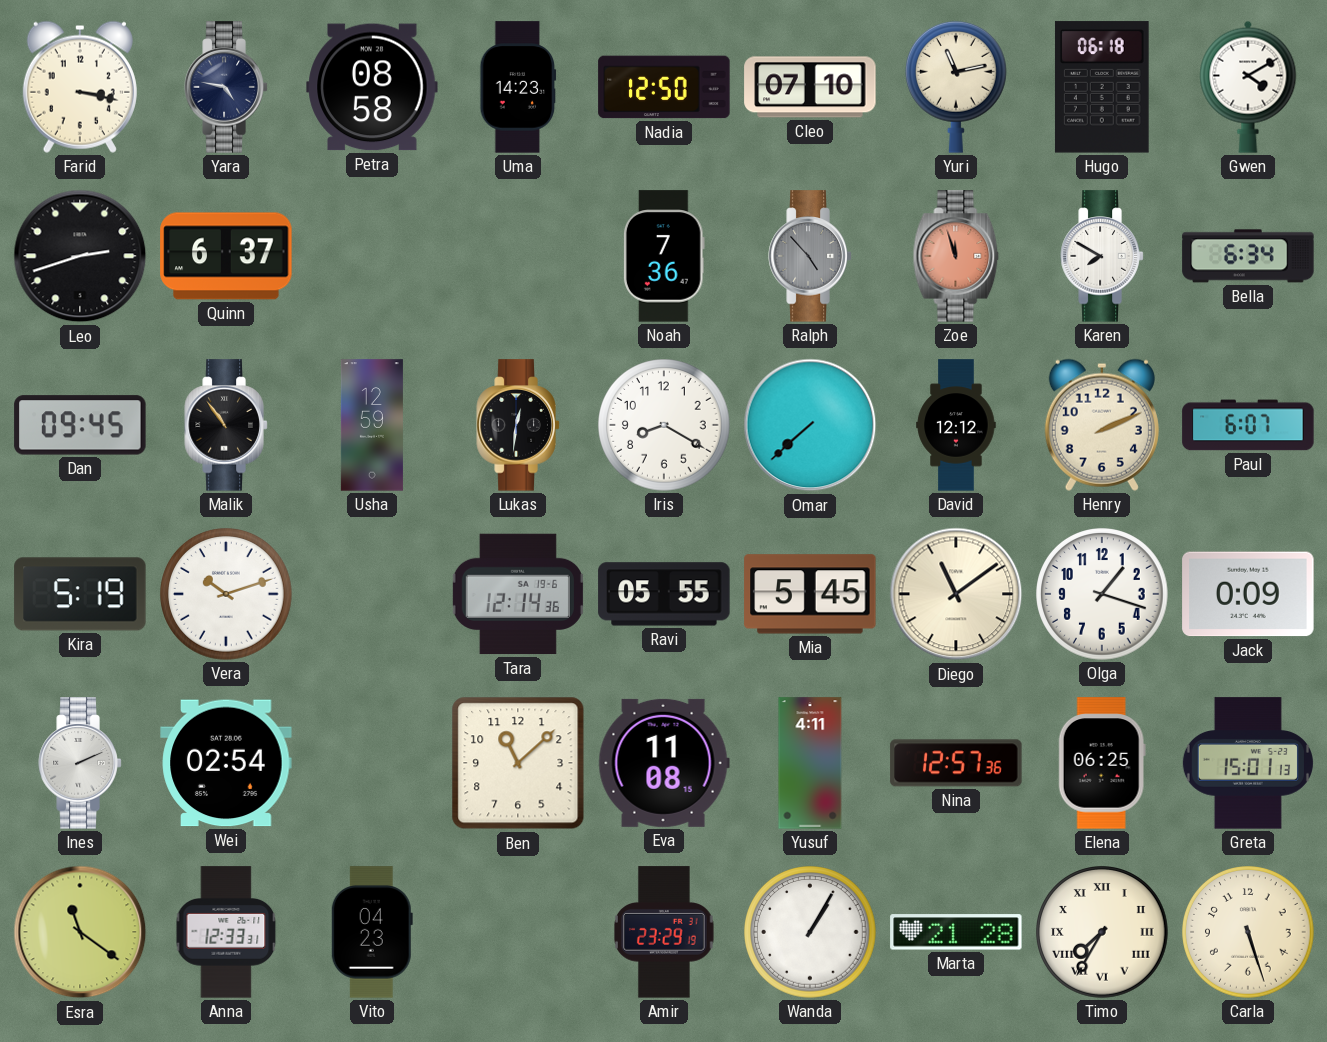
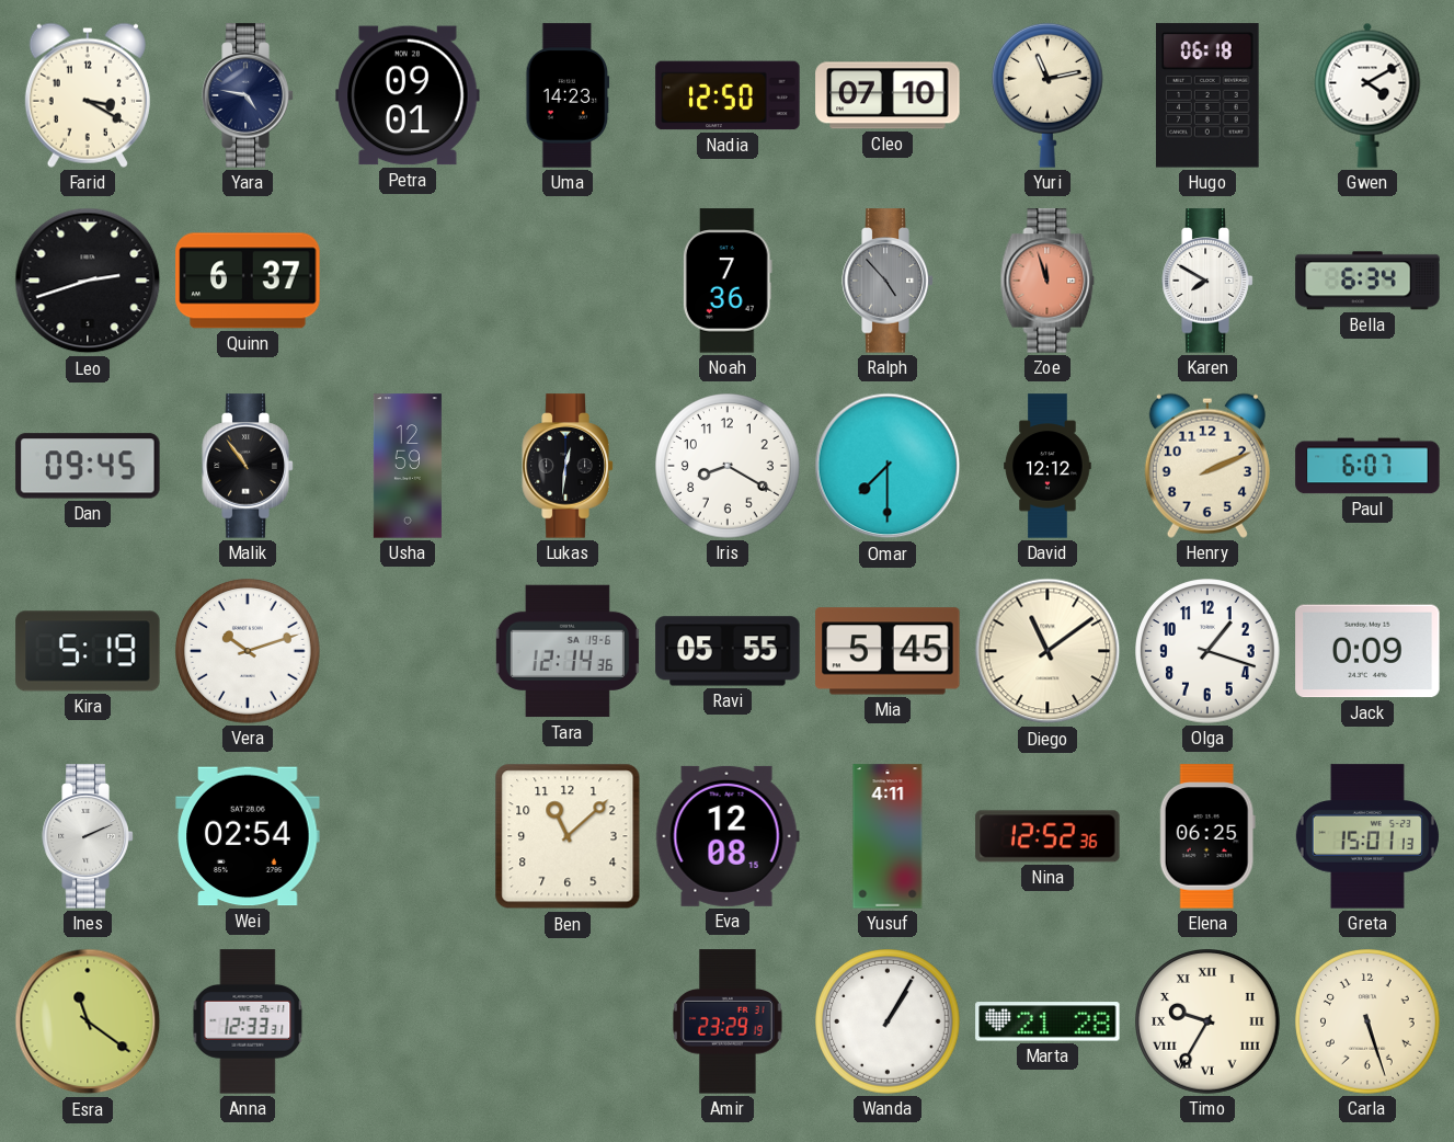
Farid: 3:17 -> 3:20
Petra: 08:58 -> 09:01
Omar: 7:38 -> 7:30
Eva: 11:08 -> 12:08
Nina: 12:57 -> 12:52
Vito: 04:23 -> none
Timo: 7:35 -> 9:35
